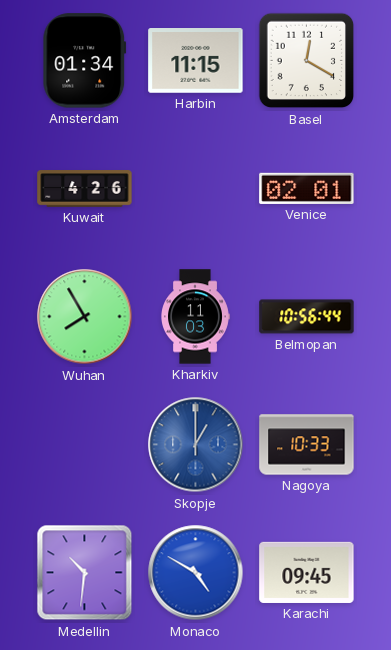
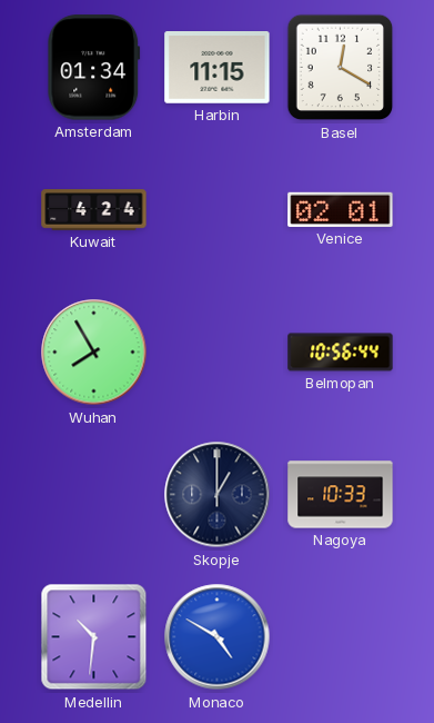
Kuwait: 4:26 -> 4:24
Kharkiv: 11:03 -> none
Skopje dial: blue -> navy
Karachi: 09:45 -> none
